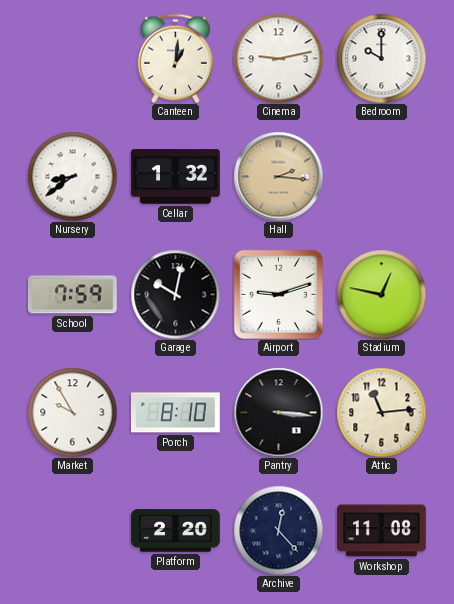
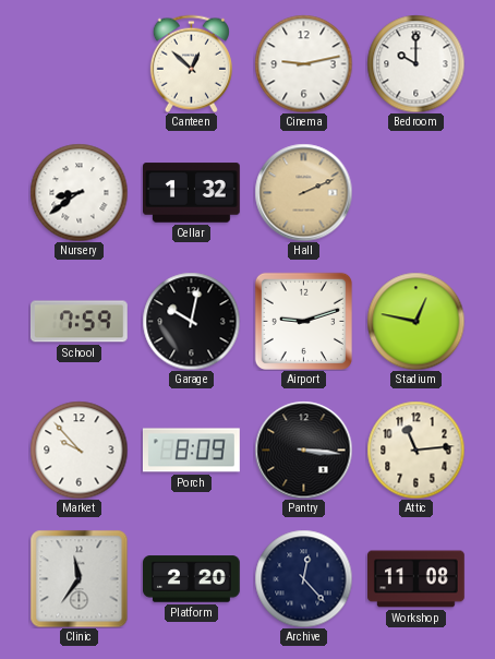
Canteen: 1:01 -> 12:52
Hall: 2:16 -> 2:11
Market: 9:55 -> 9:53
Porch: 8:10 -> 8:09
Clinic: none -> 11:36
